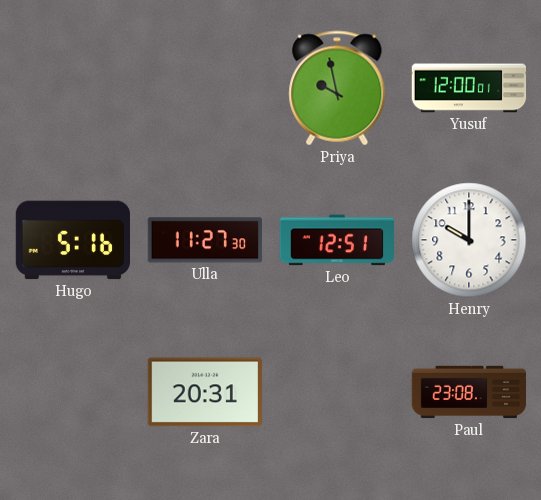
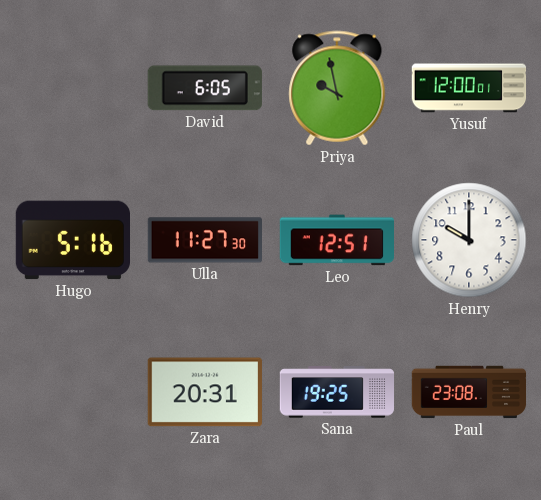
David: none -> 6:05
Sana: none -> 19:25
